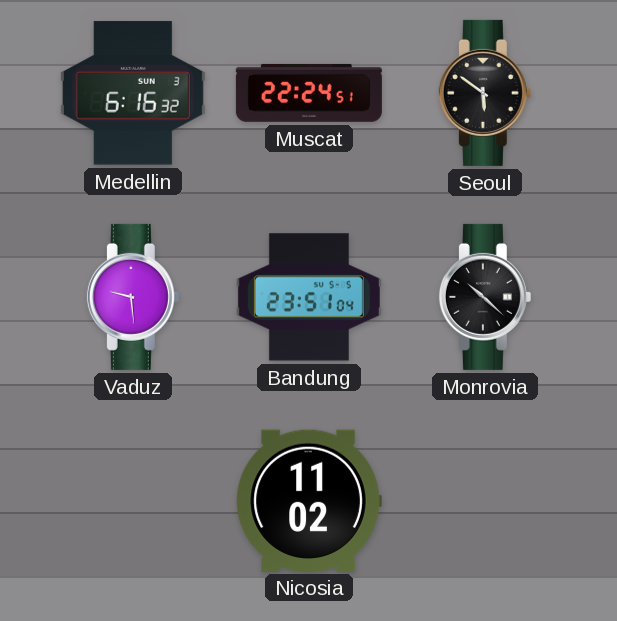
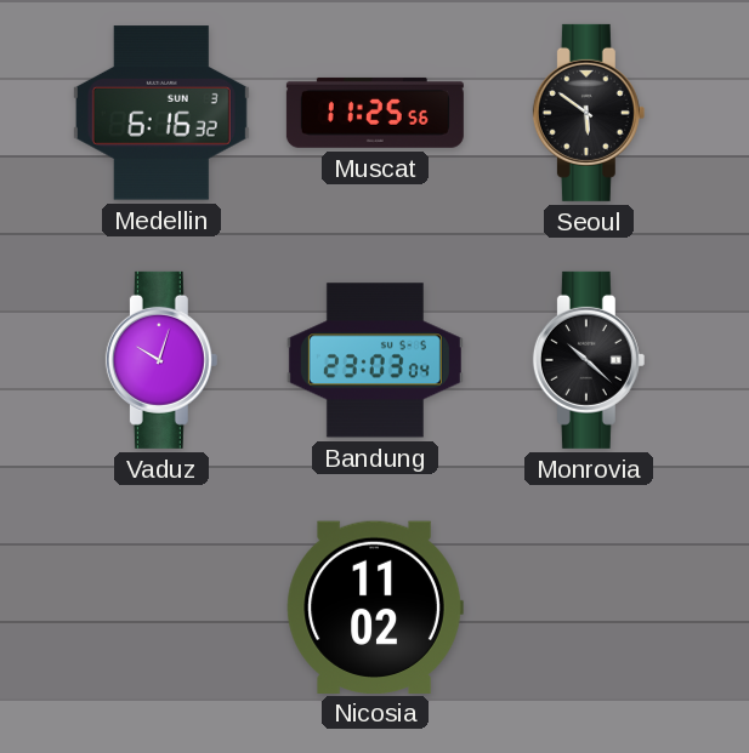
Muscat: 22:24 -> 11:25
Vaduz: 9:29 -> 10:03
Bandung: 23:51 -> 23:03
